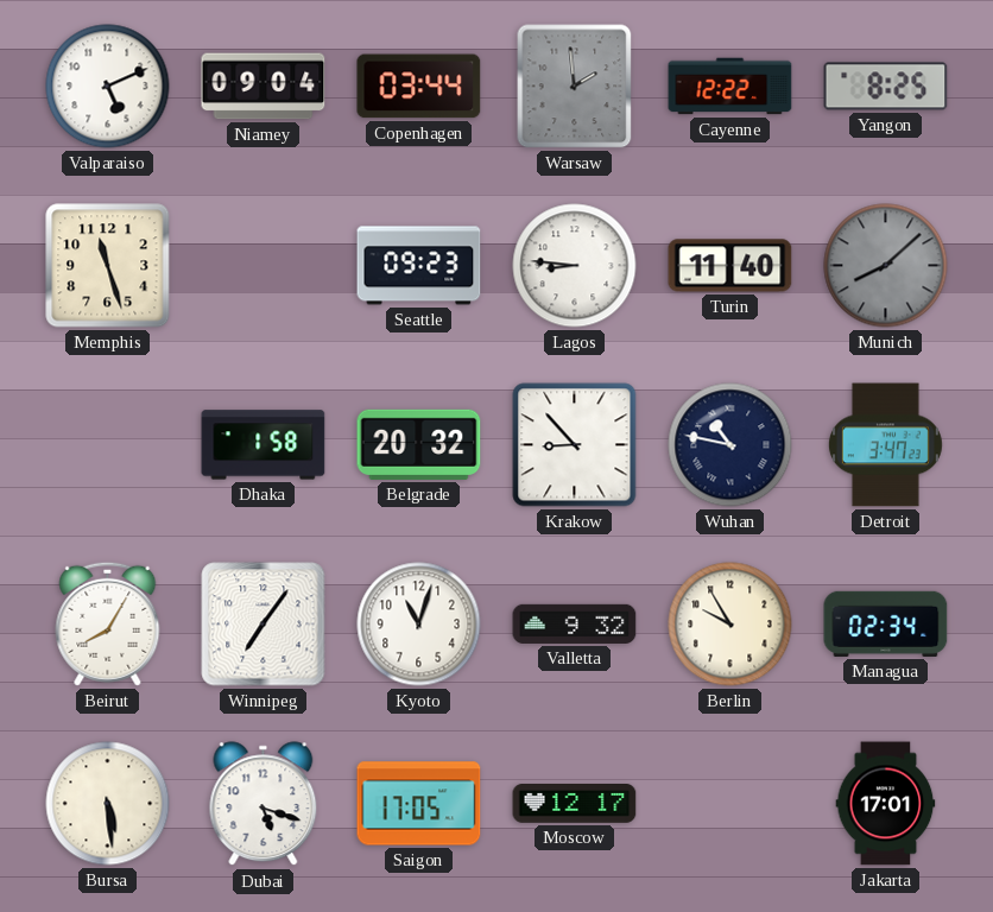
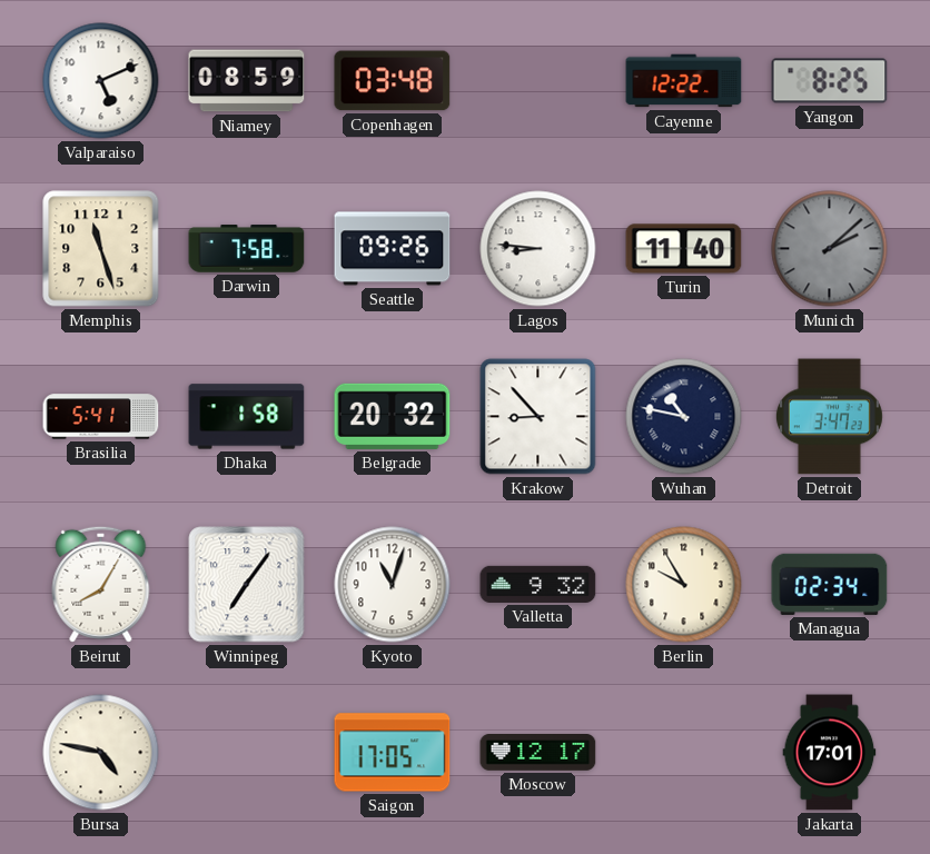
Niamey: 09:04 -> 08:59
Copenhagen: 03:44 -> 03:48
Warsaw: 1:59 -> none
Darwin: none -> 7:58
Seattle: 09:23 -> 09:26
Munich: 8:08 -> 2:08
Brasilia: none -> 5:41
Bursa: 5:29 -> 4:47
Dubai: 5:18 -> none
